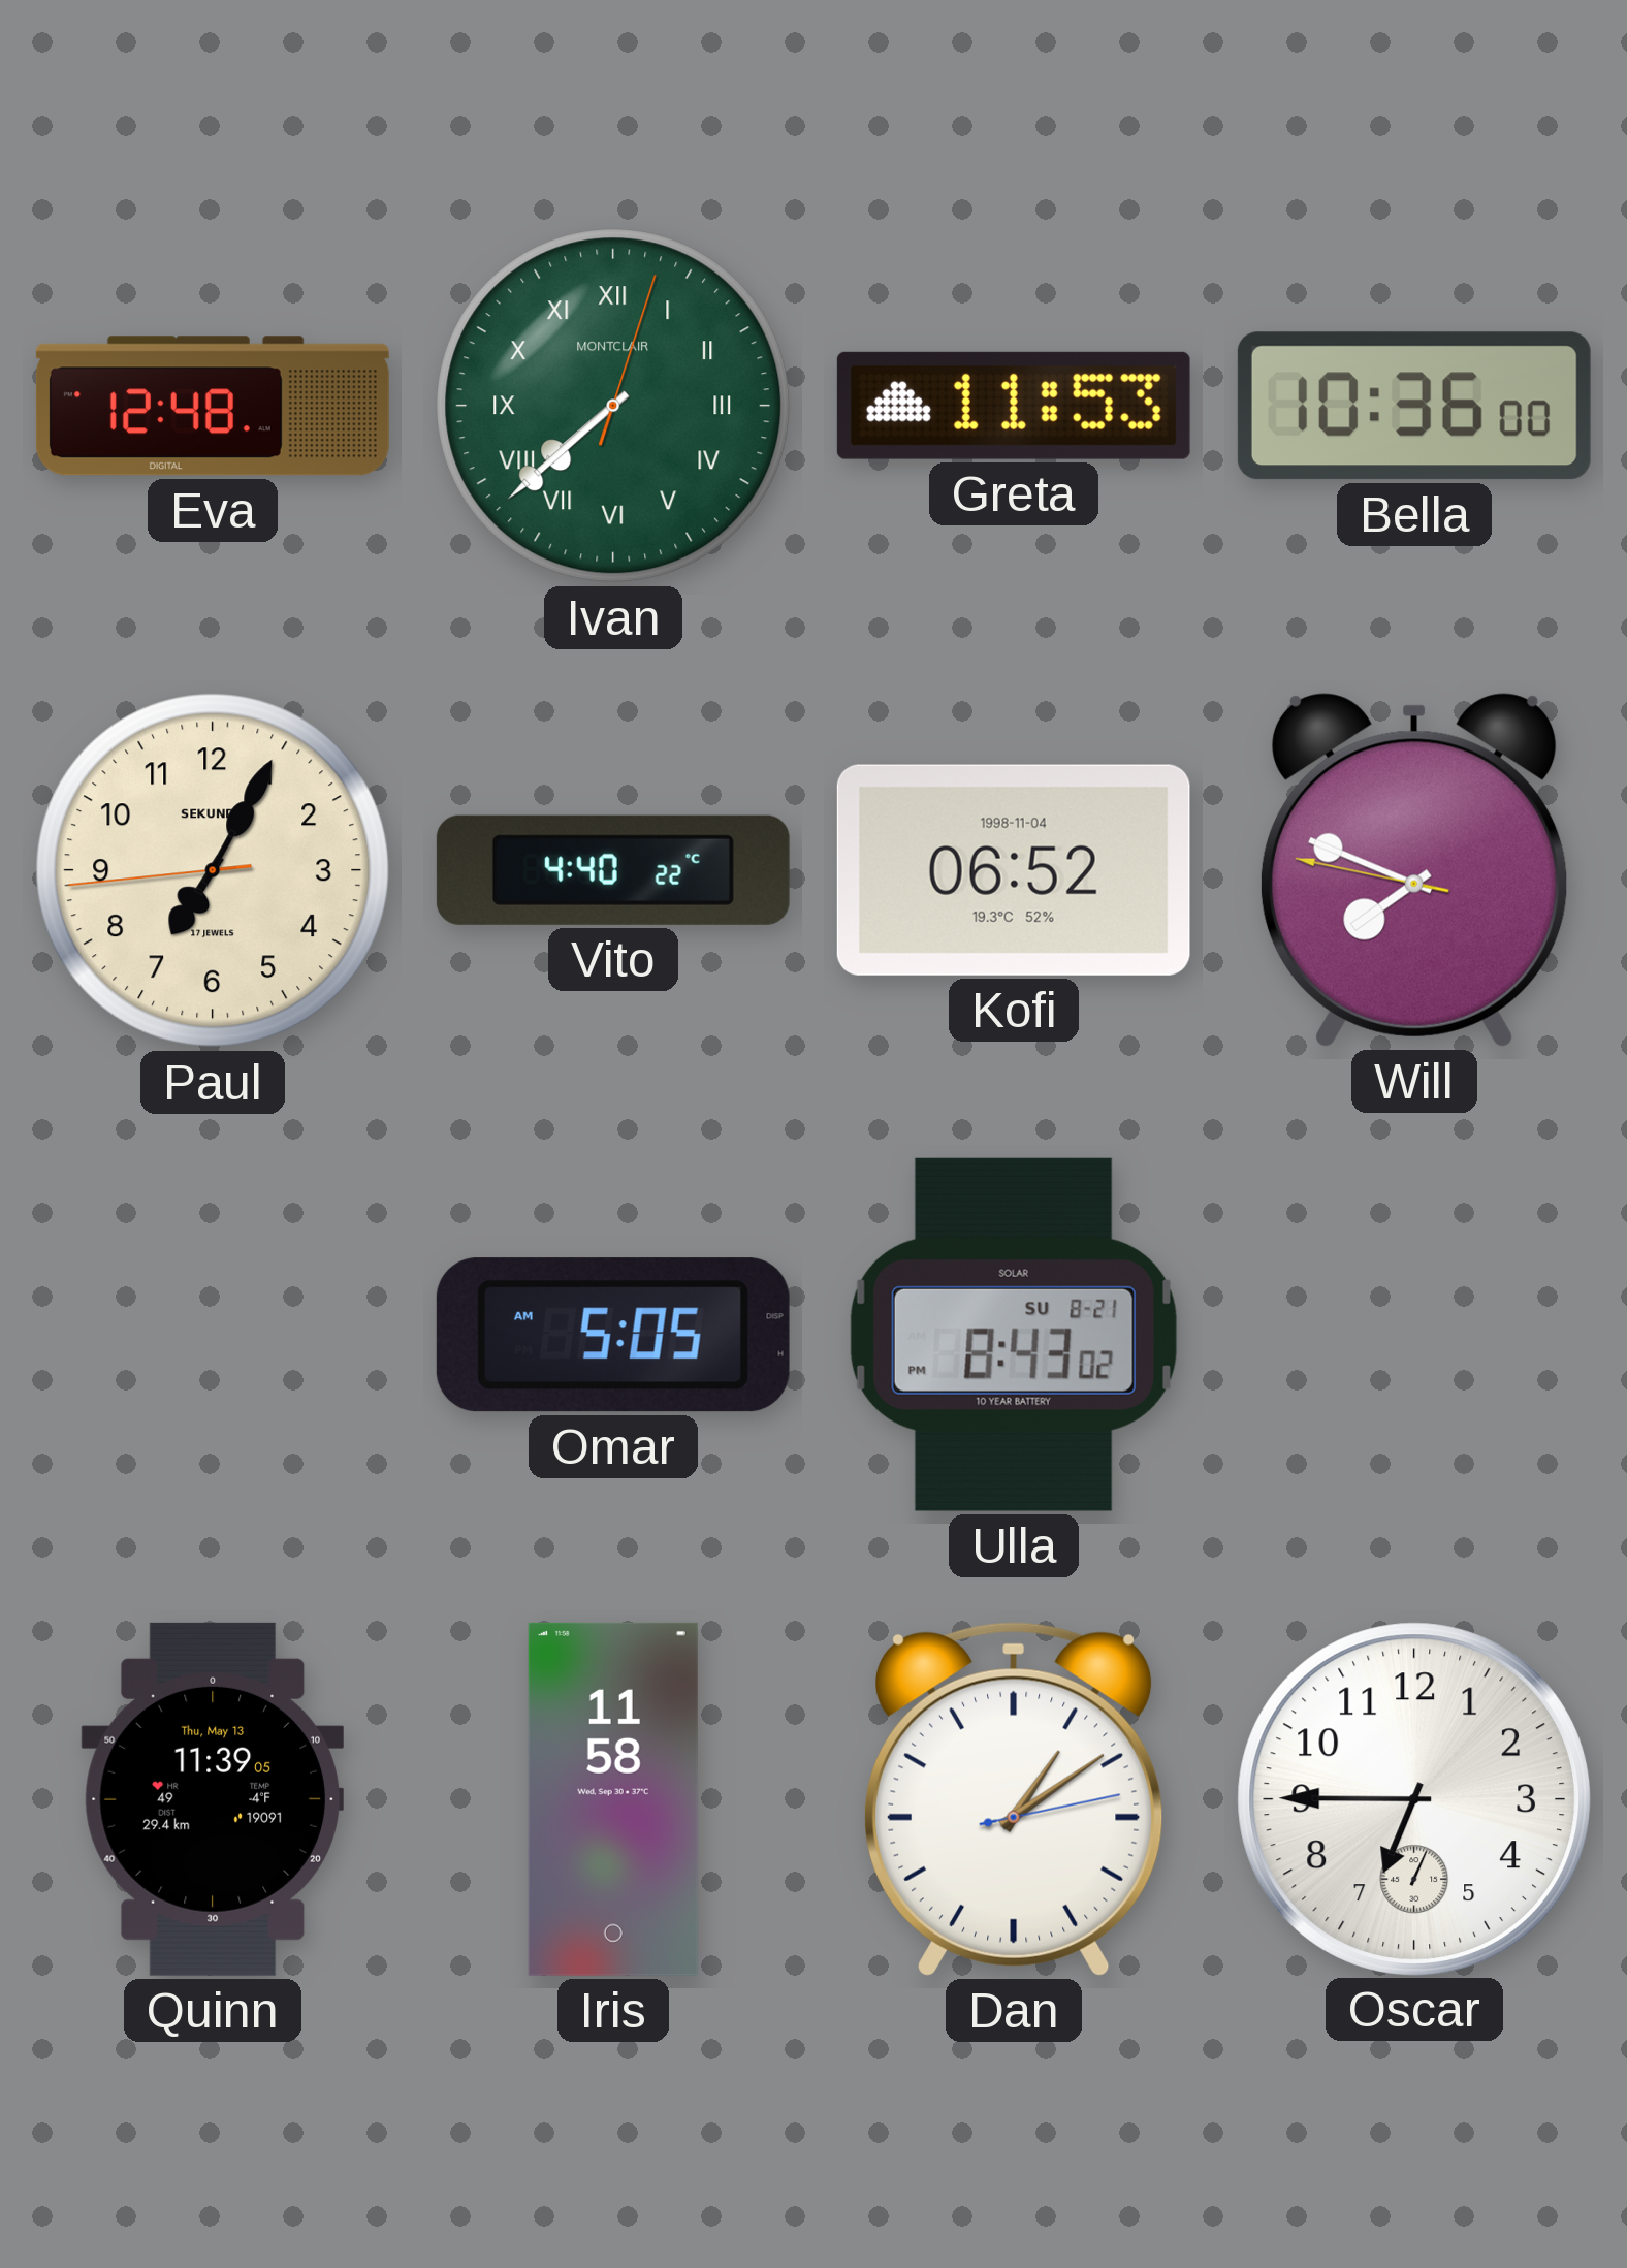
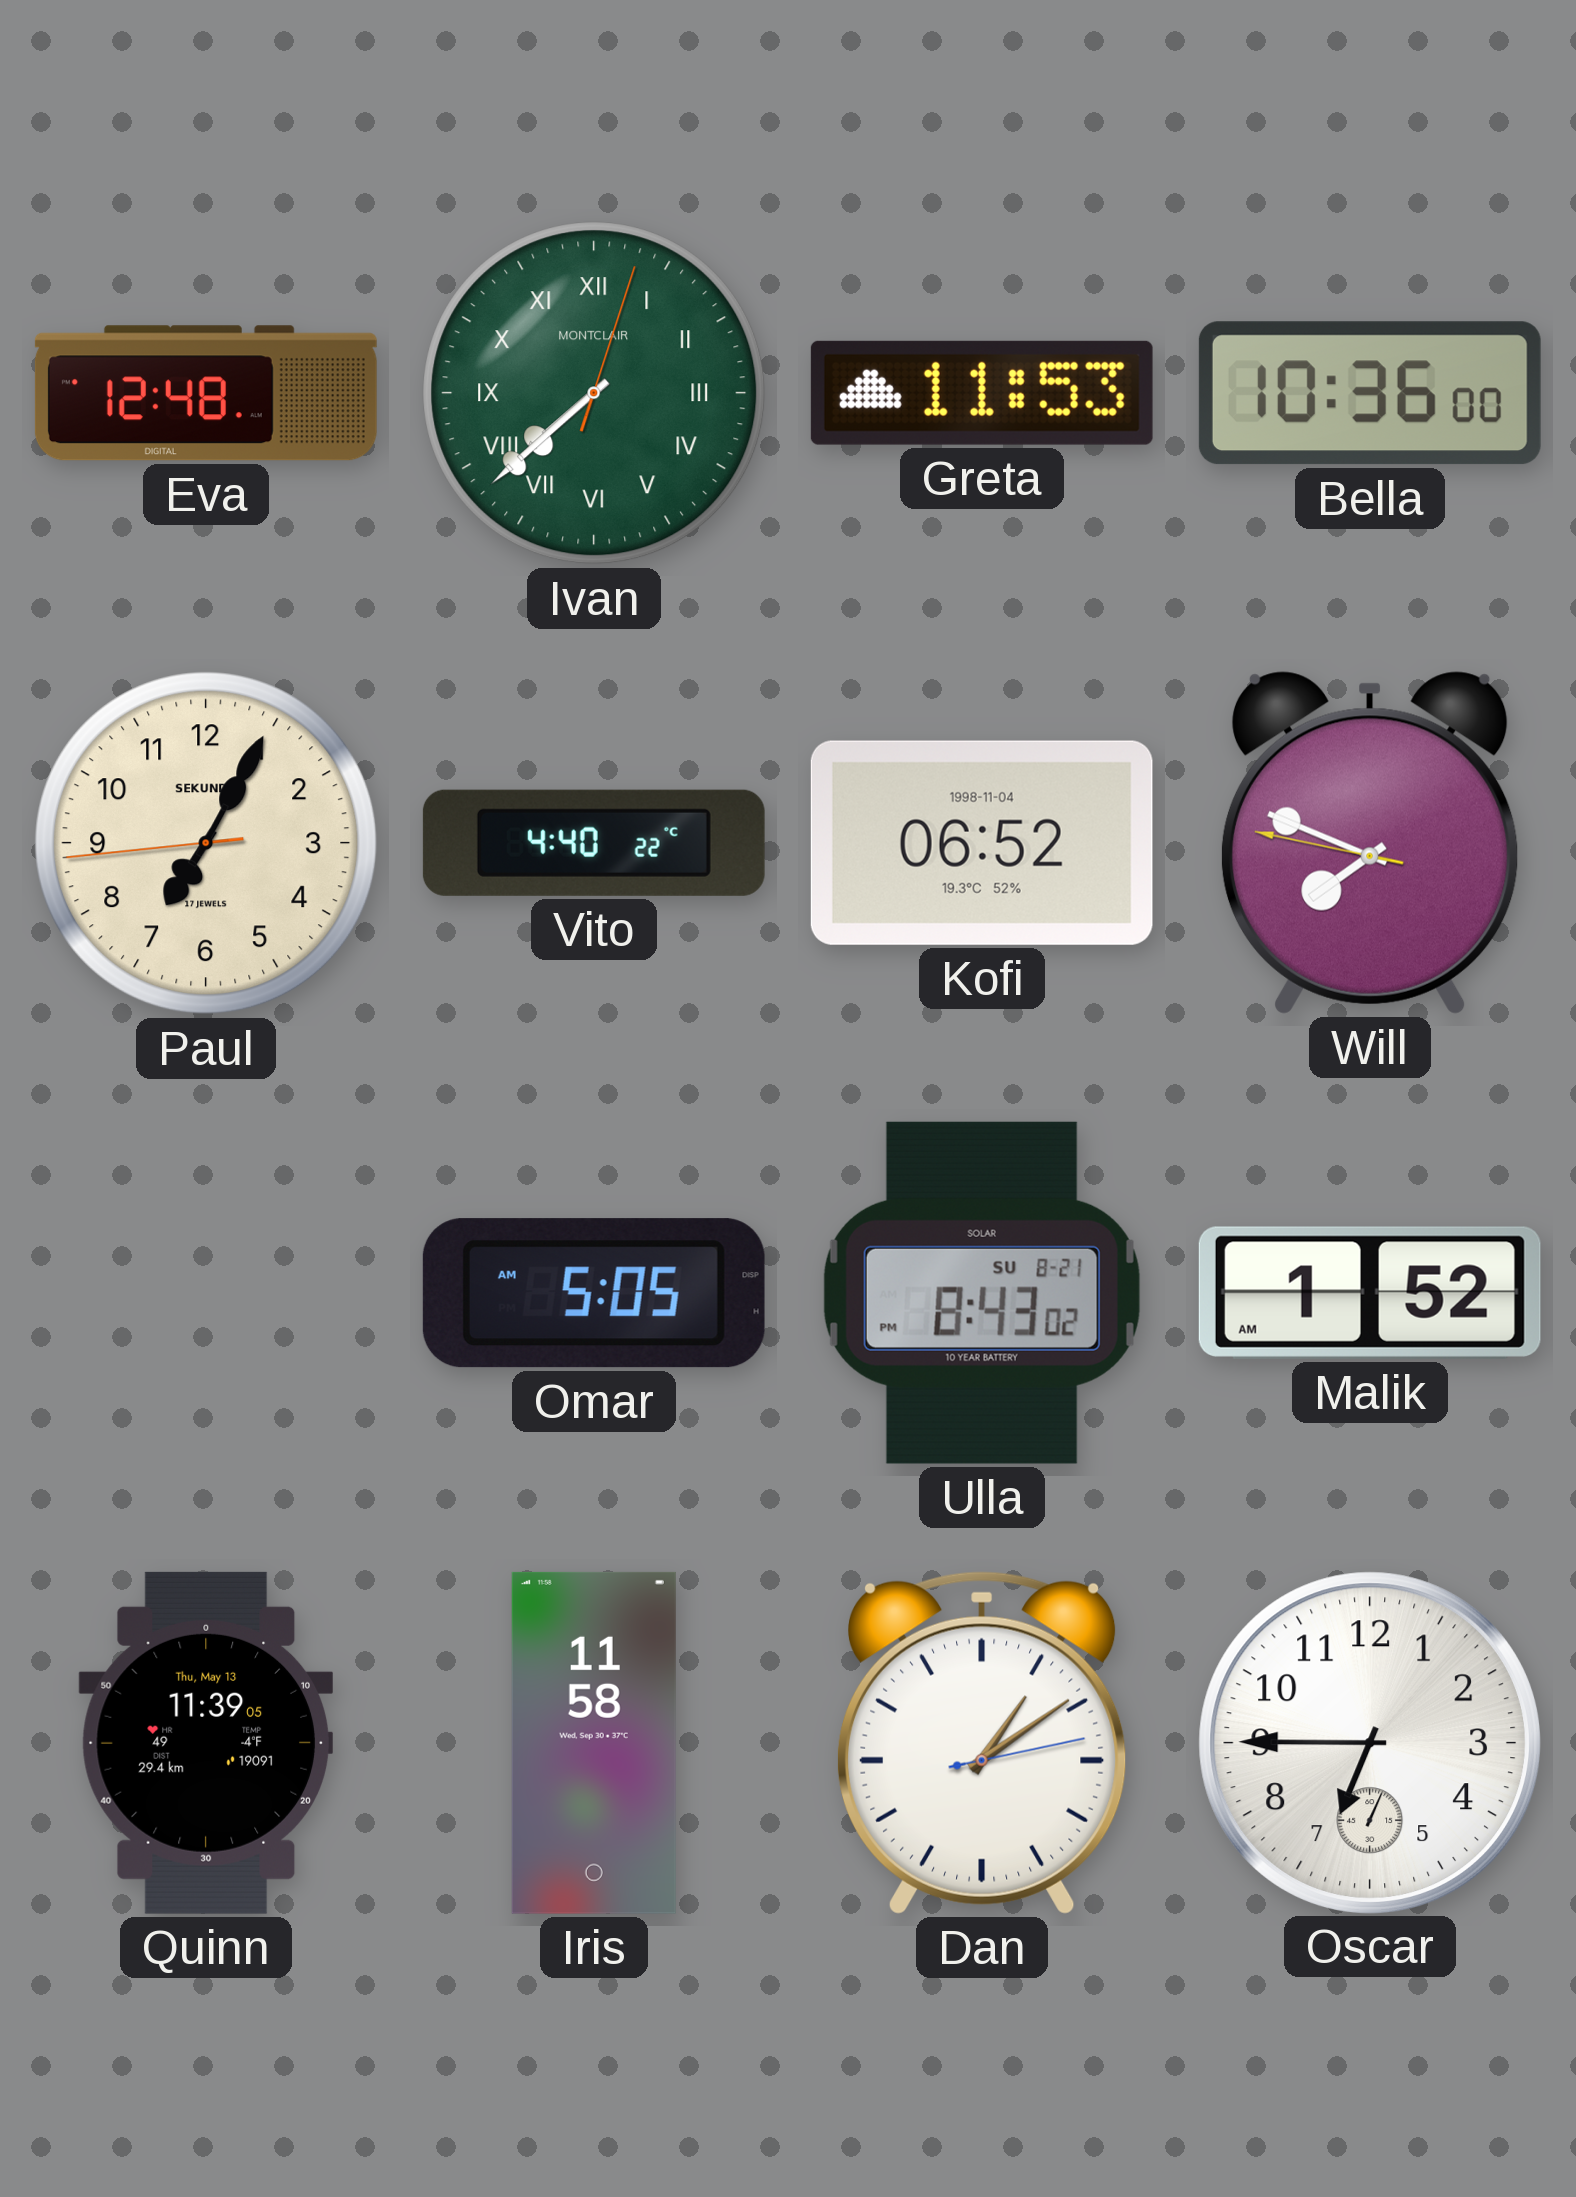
Malik: none -> 1:52
